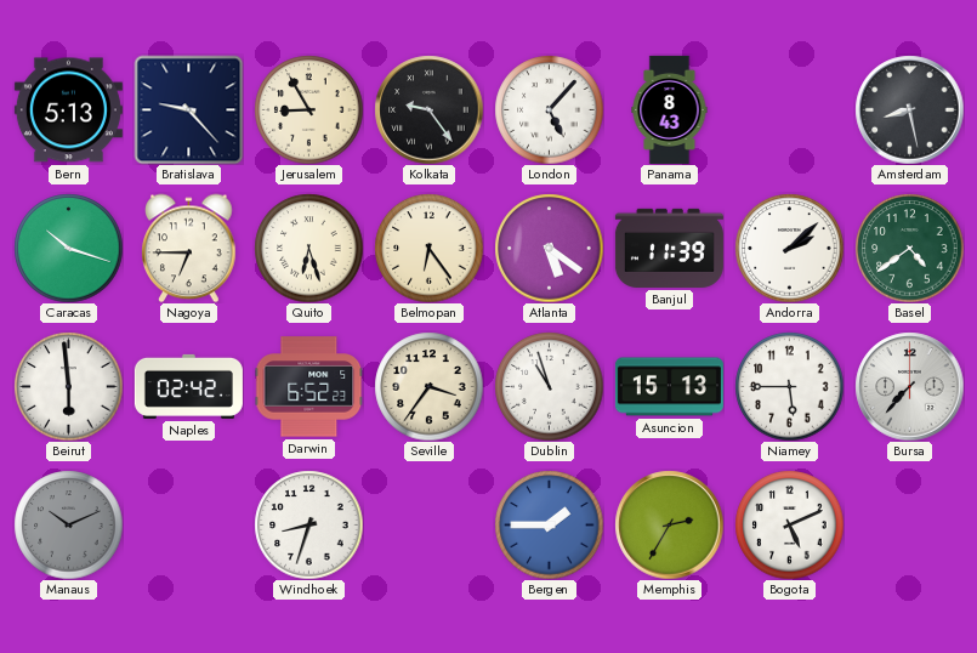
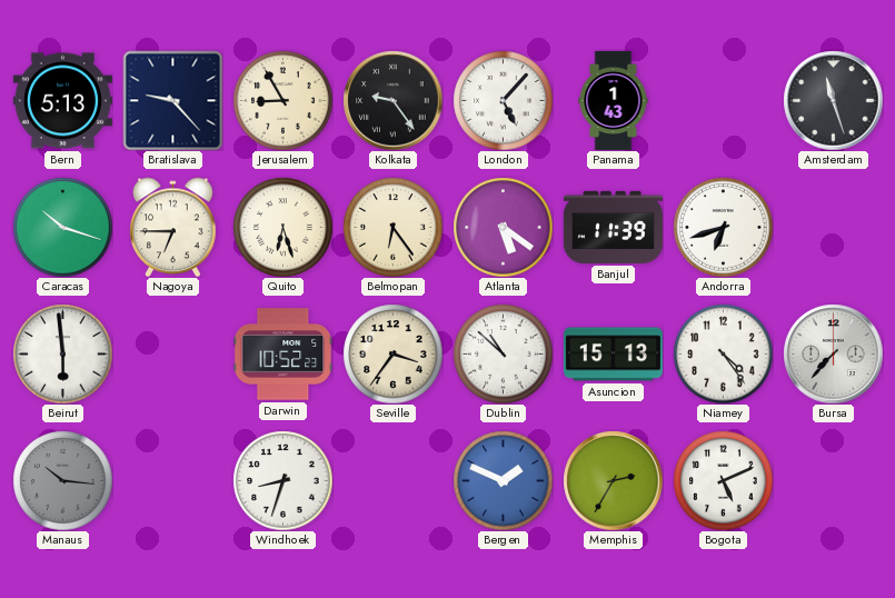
Panama: 8:43 -> 1:43
Amsterdam: 8:28 -> 11:27
Andorra: 2:08 -> 6:42
Basel: 4:39 -> none
Naples: 02:42 -> none
Darwin: 6:52 -> 10:52
Dublin: 10:57 -> 10:52
Niamey: 5:45 -> 4:24
Manaus: 10:11 -> 10:16
Bergen: 1:45 -> 1:49
